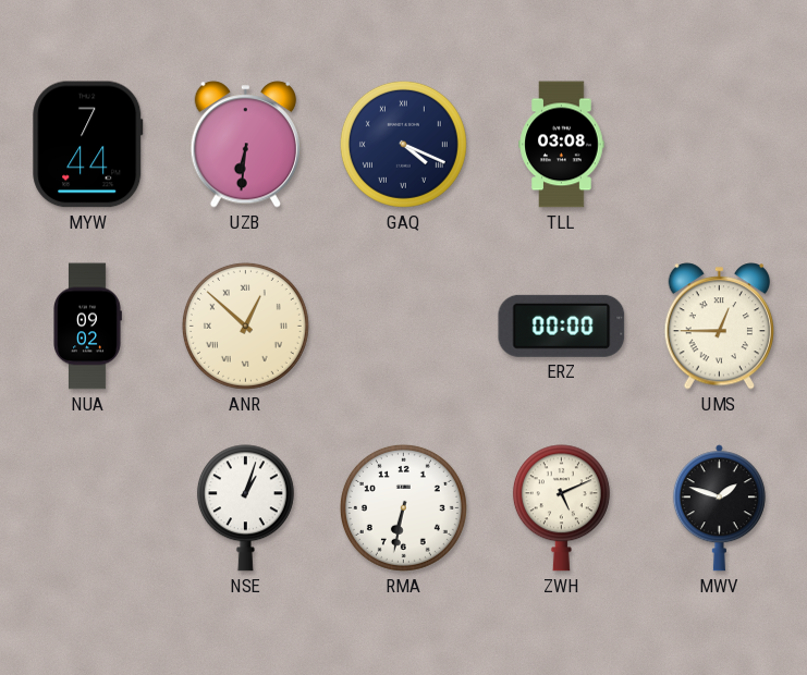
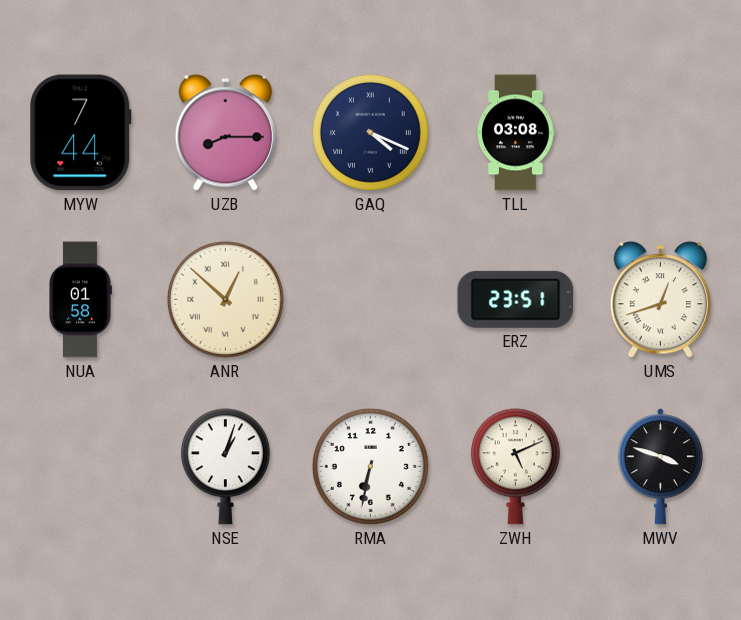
UZB: 6:31 -> 8:15
NUA: 09:02 -> 01:58
ERZ: 00:00 -> 23:51
UMS: 12:45 -> 12:42
MWV: 1:48 -> 3:48
